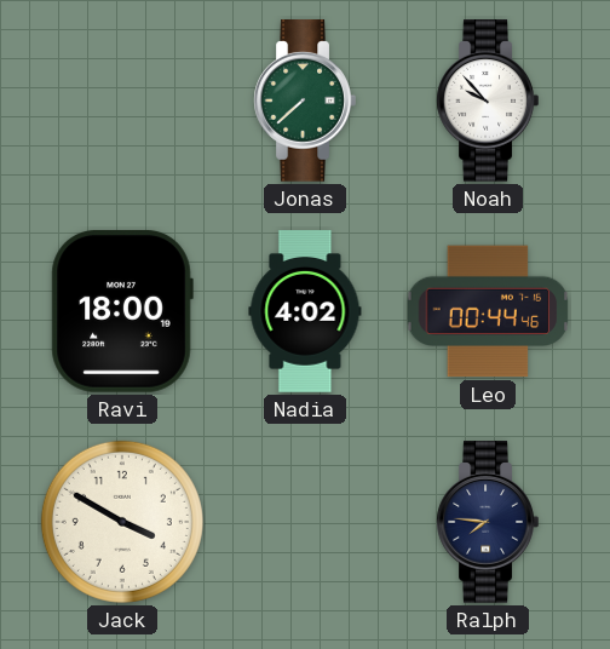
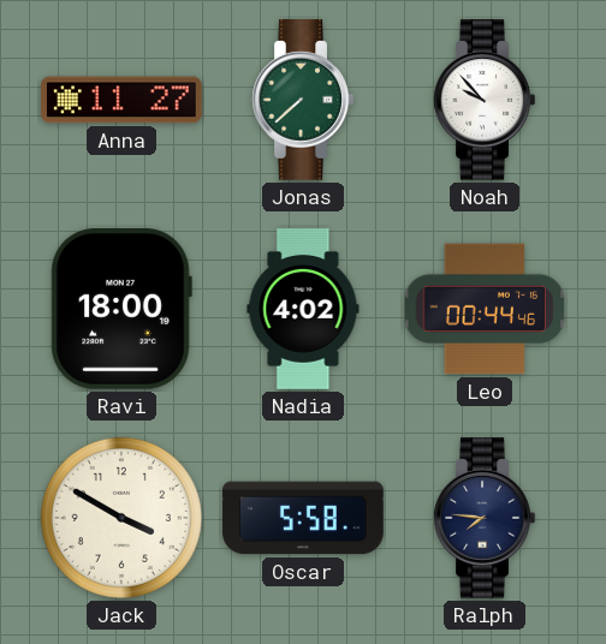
Anna: none -> 11:27
Oscar: none -> 5:58
